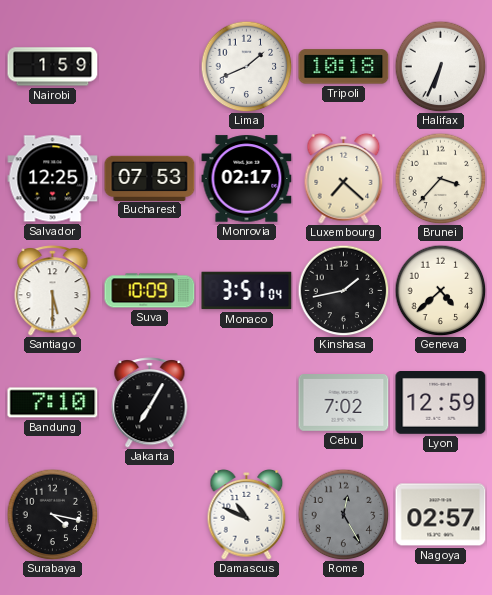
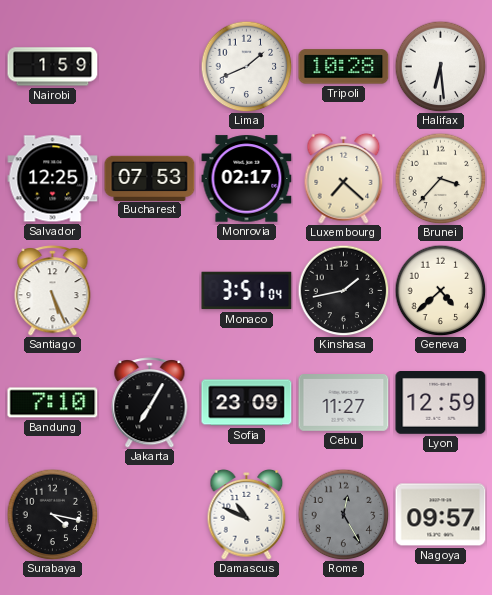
Tripoli: 10:18 -> 10:28
Halifax: 6:34 -> 6:29
Santiago: 5:30 -> 5:26
Suva: 10:09 -> none
Sofia: none -> 23:09
Cebu: 7:02 -> 11:27
Nagoya: 02:57 -> 09:57
